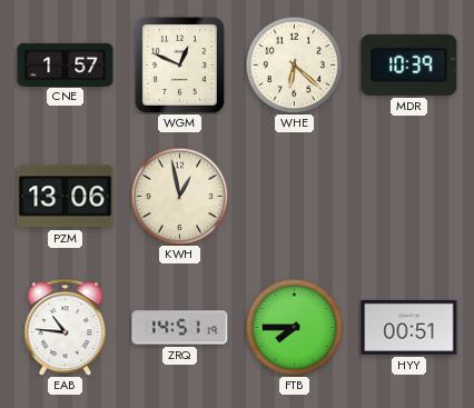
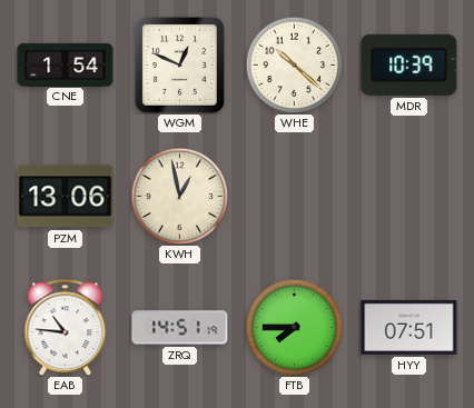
CNE: 1:57 -> 1:54
WHE: 6:22 -> 10:22
HYY: 00:51 -> 07:51
